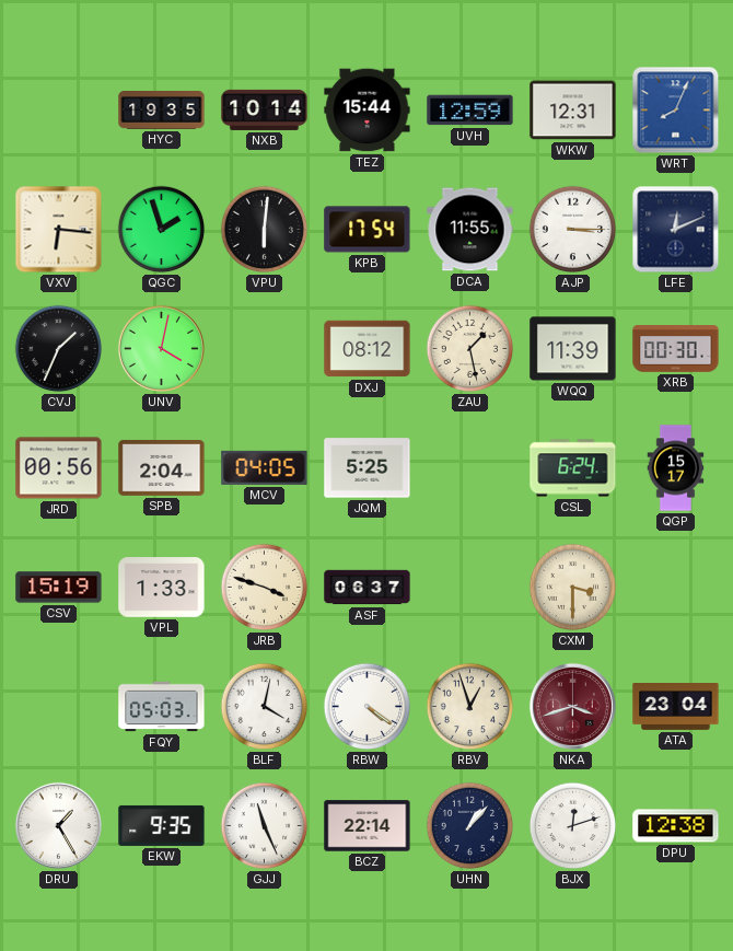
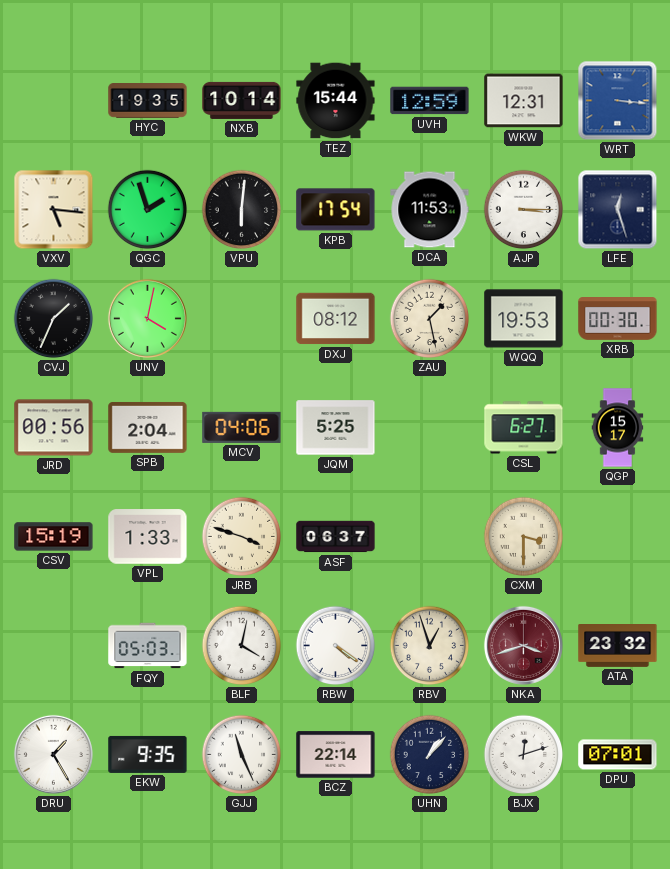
WRT: 8:04 -> 3:16
VXV: 6:16 -> 5:16
DCA: 11:55 -> 11:53
LFE: 12:11 -> 12:27
WQQ: 11:39 -> 19:53
MCV: 04:05 -> 04:06
CSL: 6:24 -> 6:27
ATA: 23:04 -> 23:32
DPU: 12:38 -> 07:01
